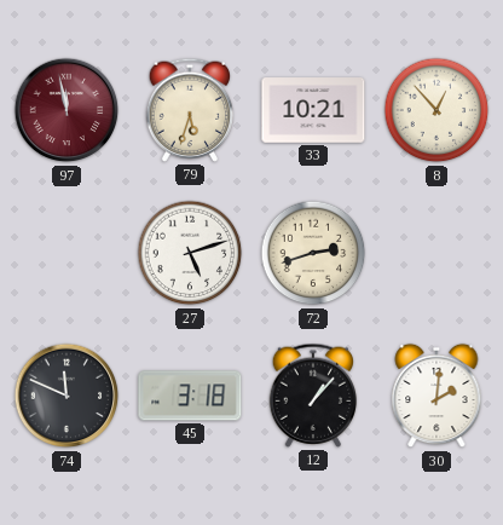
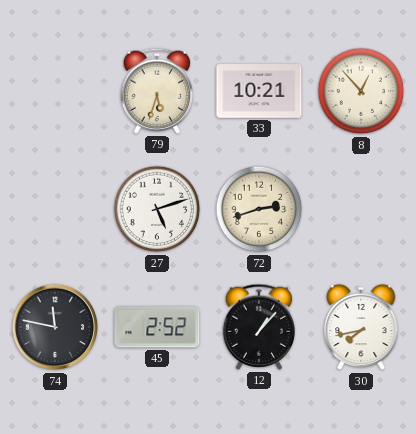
97: 11:58 -> none
74: 11:49 -> 11:47
45: 3:18 -> 2:52
30: 2:01 -> 7:43
